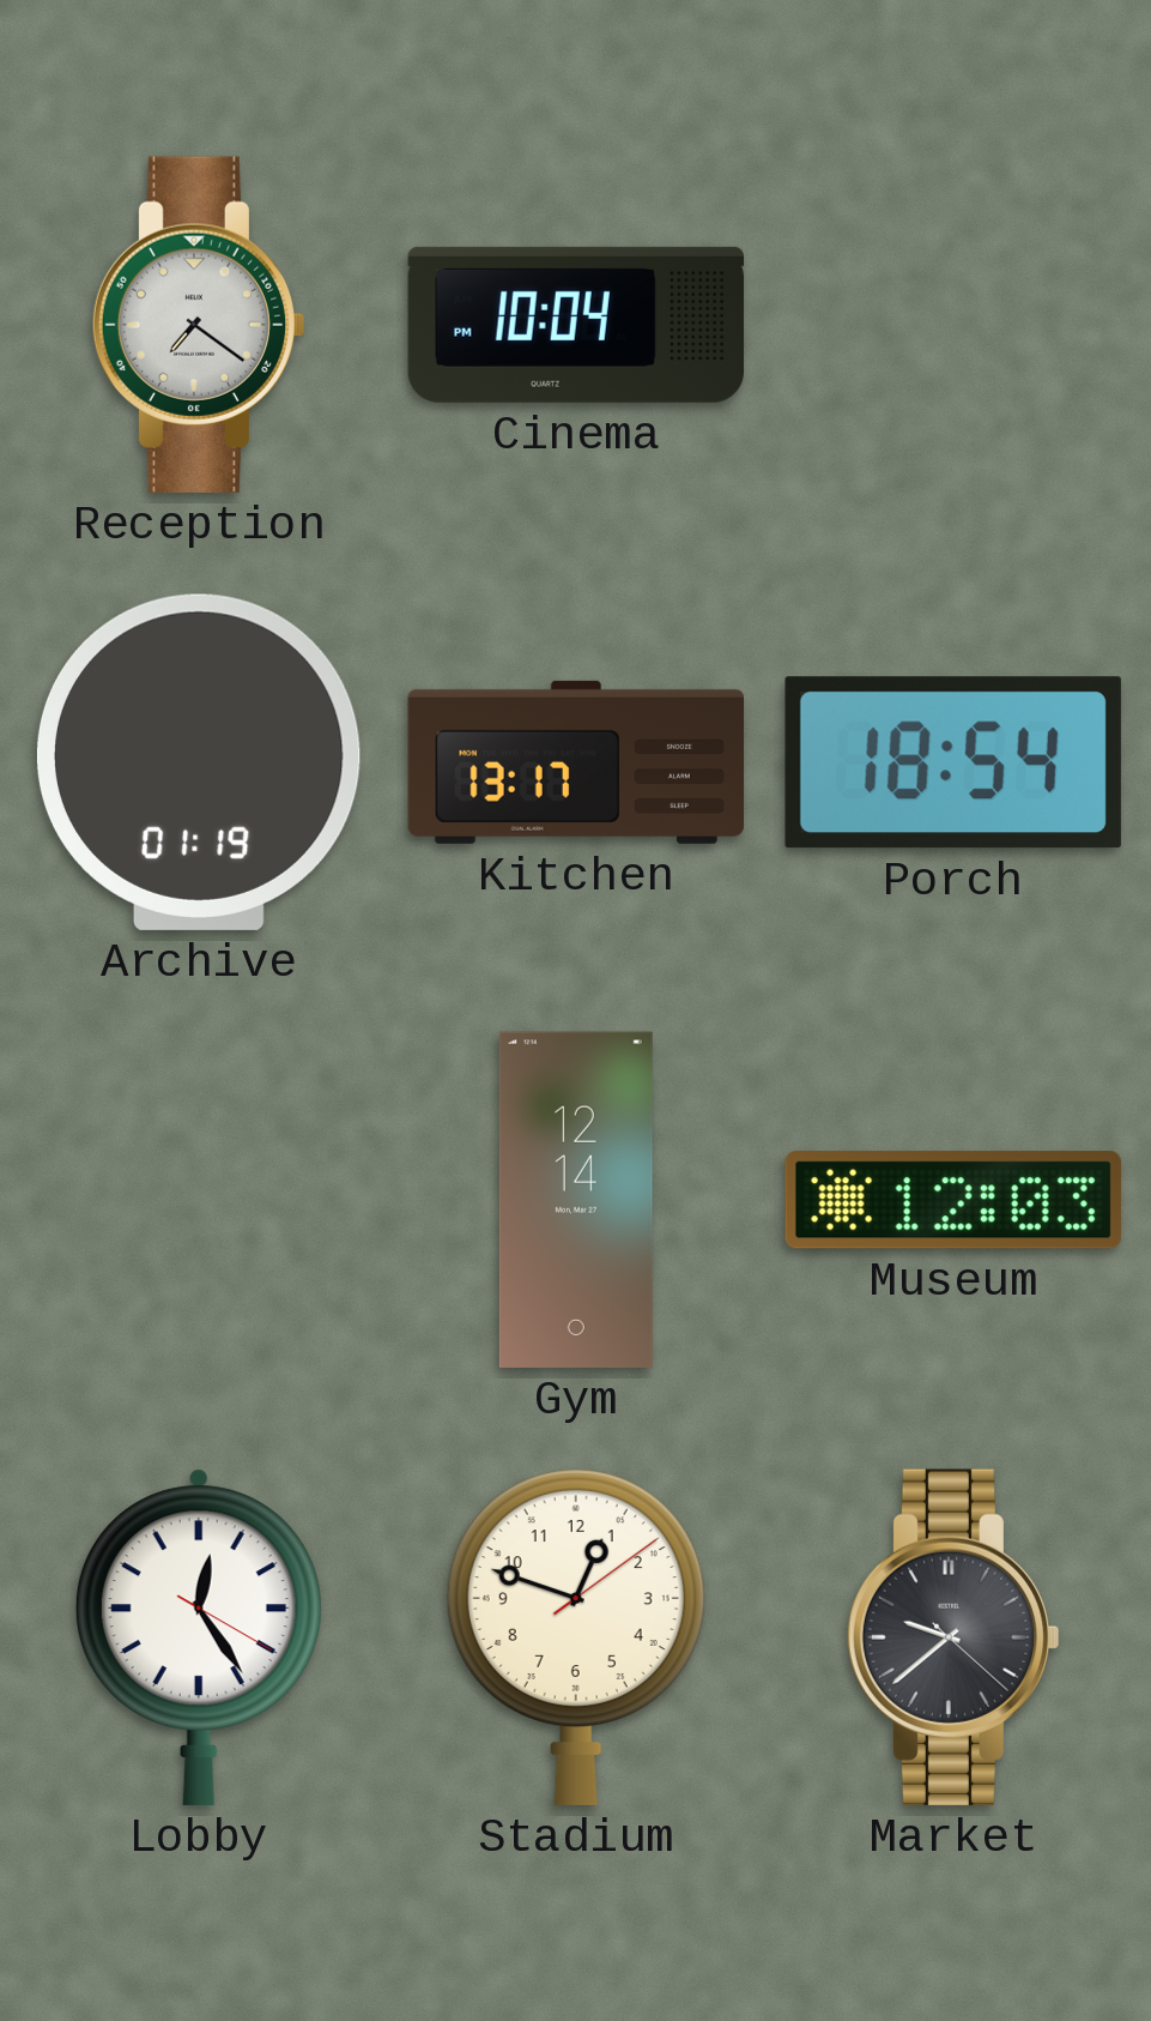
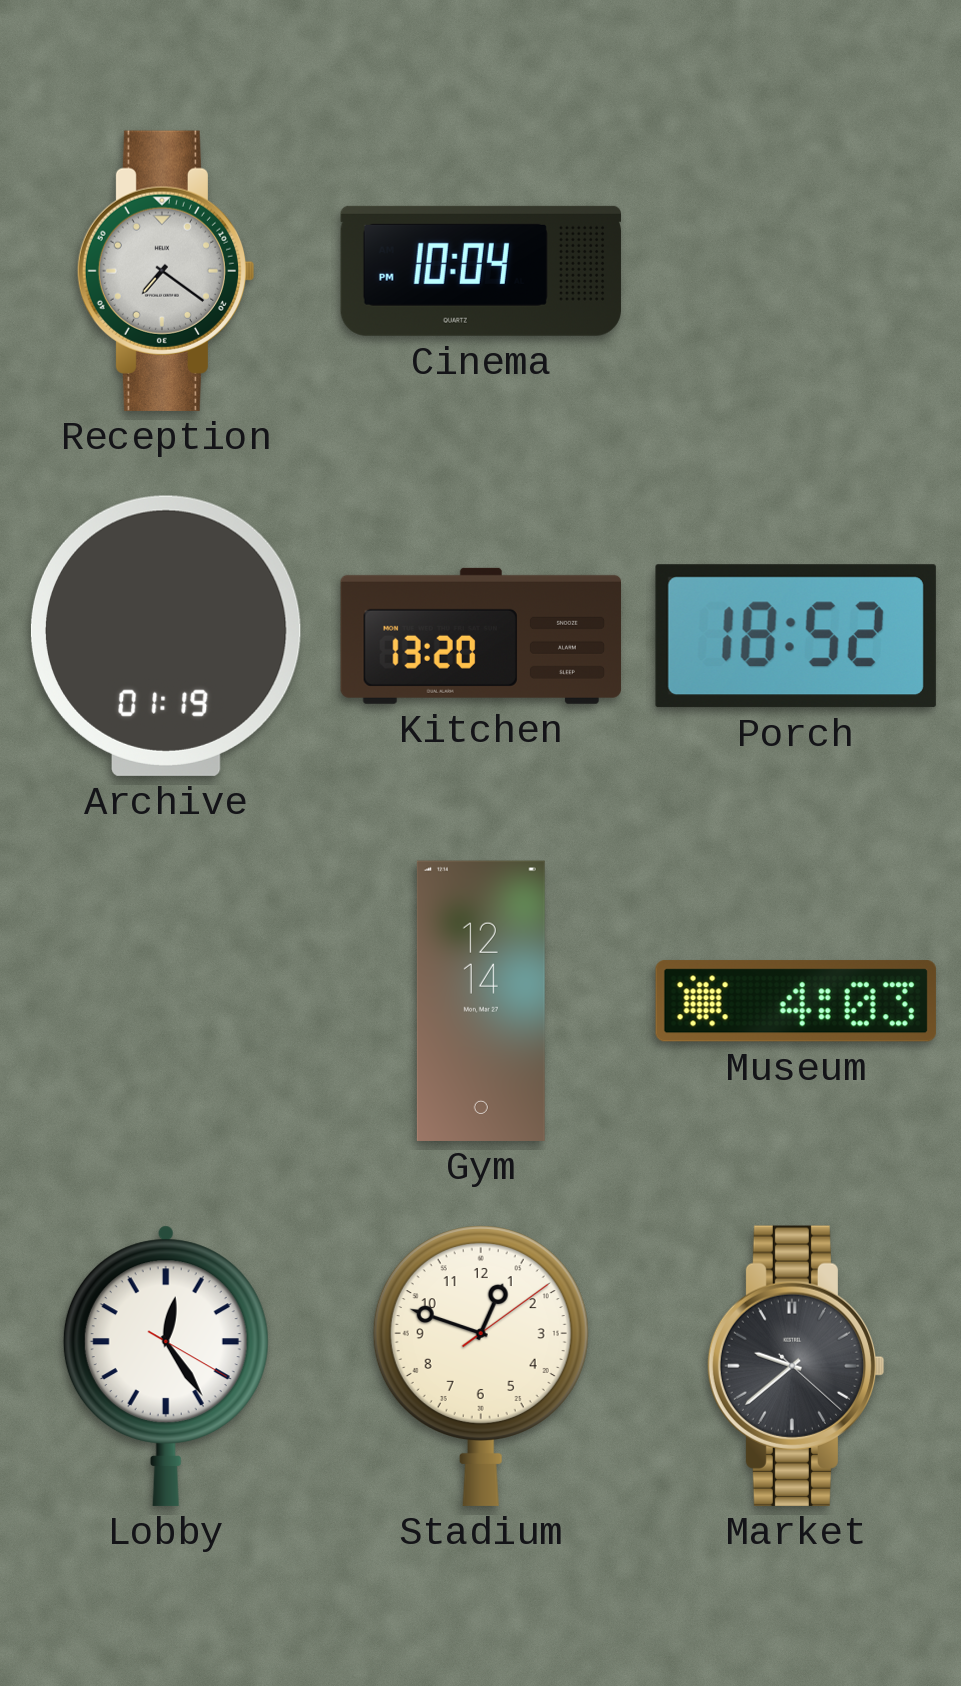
Kitchen: 13:17 -> 13:20
Porch: 18:54 -> 18:52
Museum: 12:03 -> 4:03
